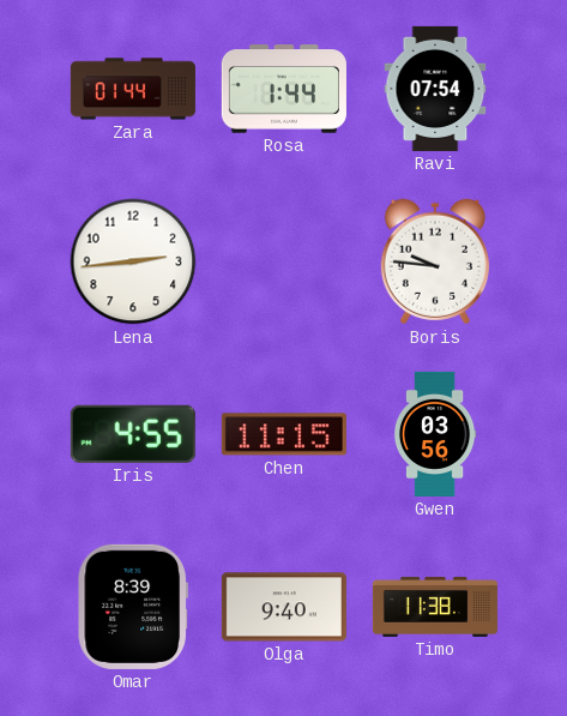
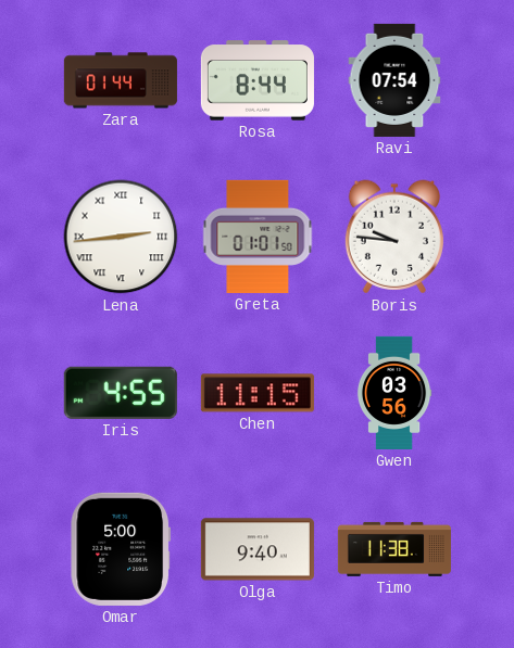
Rosa: 1:44 -> 8:44
Lena numerals: Arabic -> Roman
Greta: none -> 01:01
Omar: 8:39 -> 5:00
